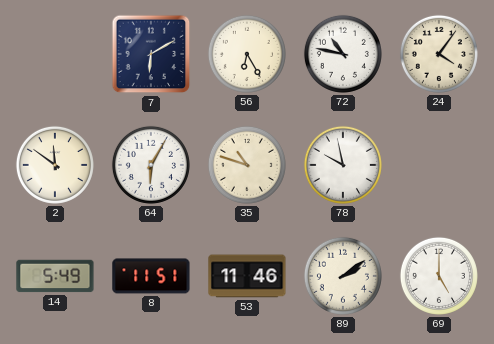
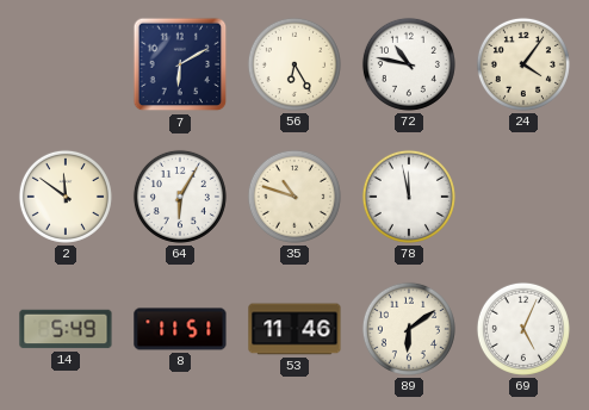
78: 9:58 -> 11:58
89: 2:09 -> 6:09
69: 5:00 -> 5:04
